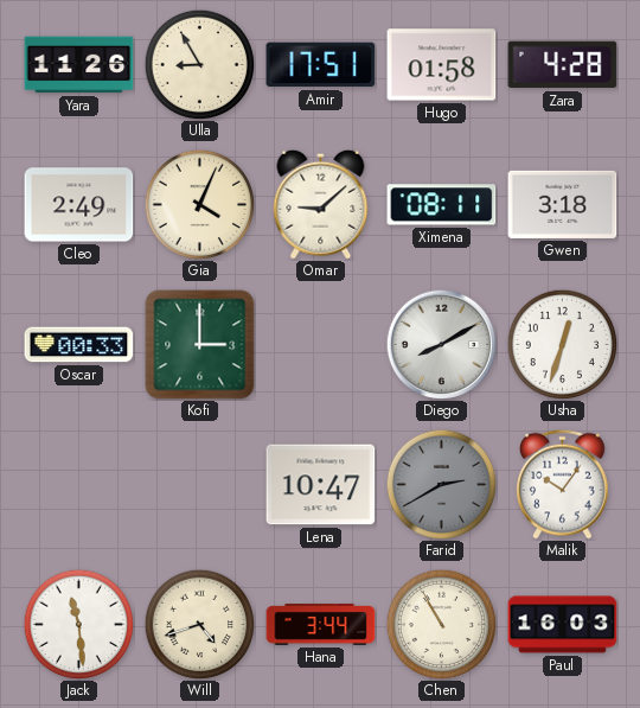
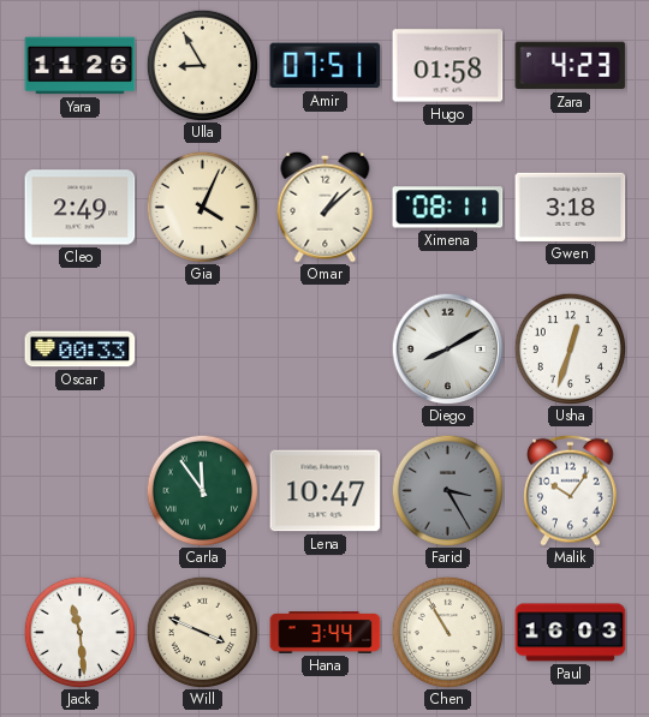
Amir: 17:51 -> 07:51
Zara: 4:28 -> 4:23
Omar: 9:08 -> 1:08
Kofi: 3:00 -> none
Carla: none -> 11:54
Farid: 2:40 -> 3:25
Will: 4:42 -> 3:49
